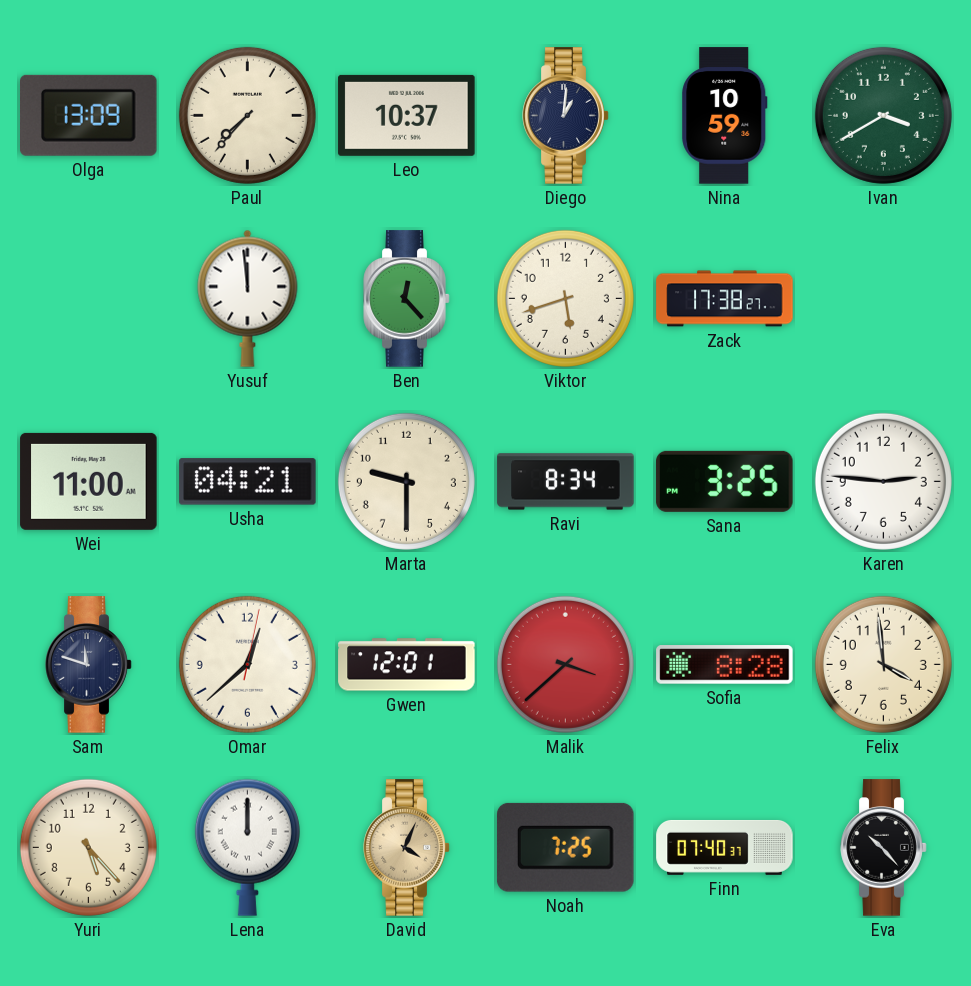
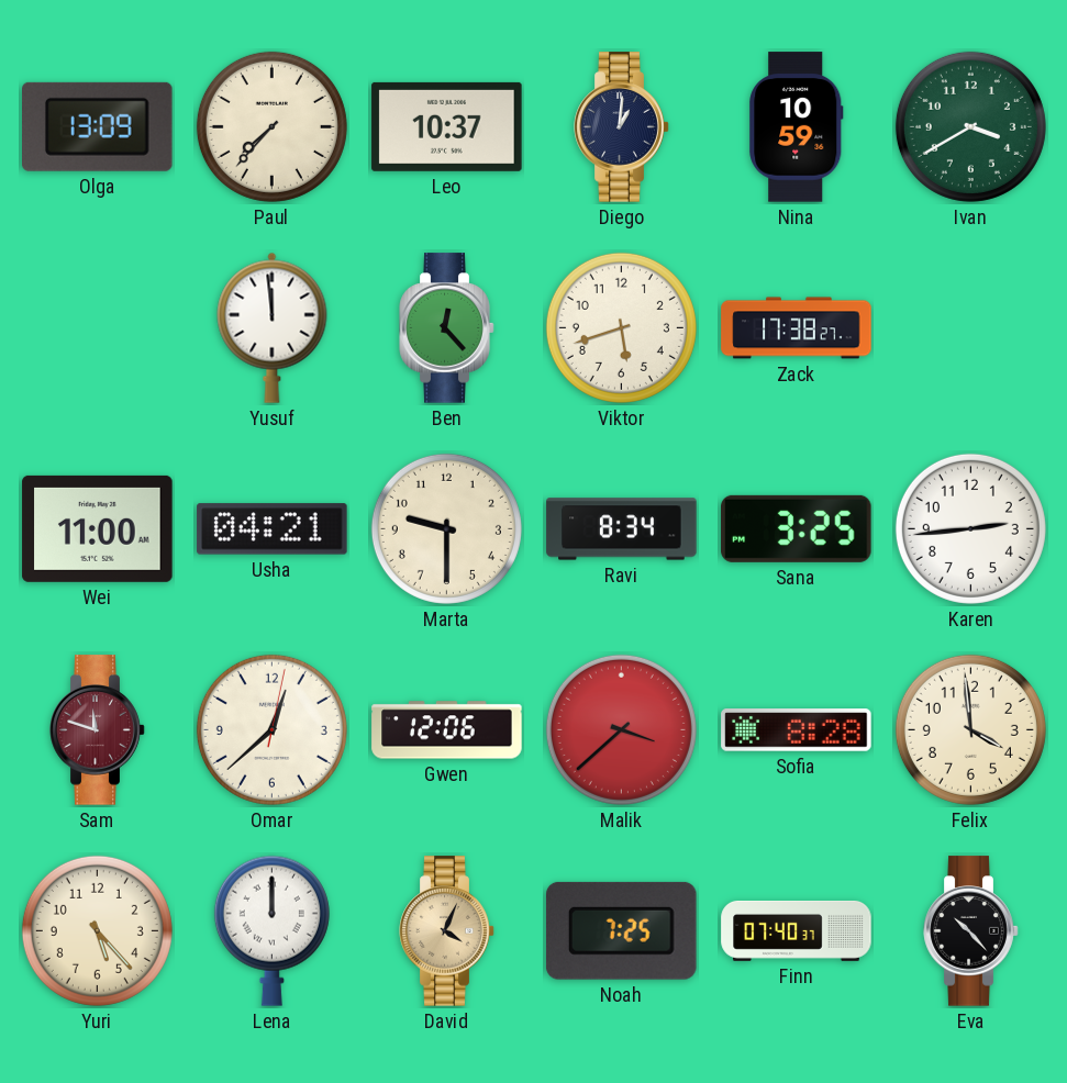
Karen: 2:46 -> 2:44
Sam dial: navy -> burgundy
Gwen: 12:01 -> 12:06
